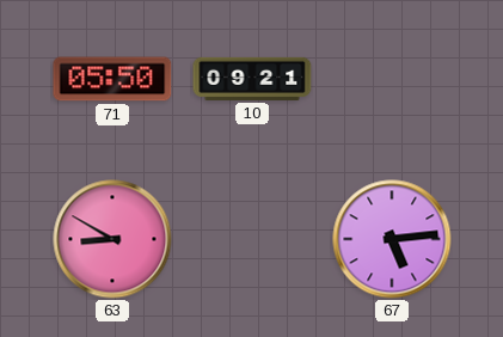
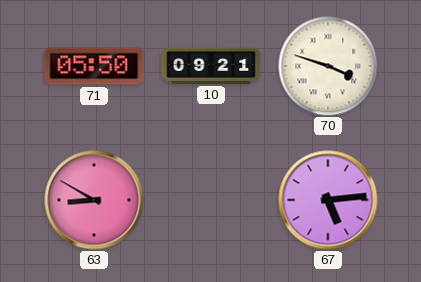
70: none -> 3:48
